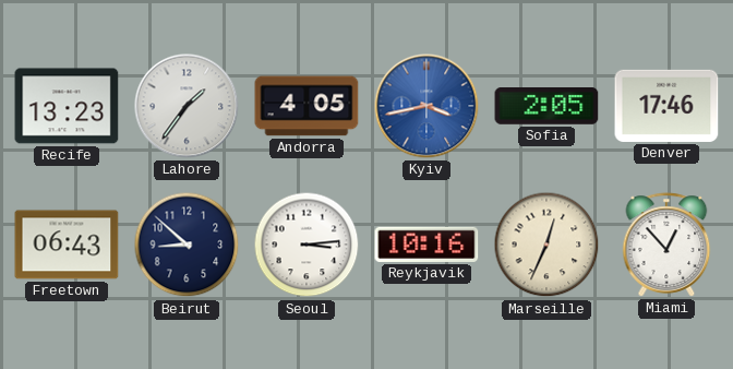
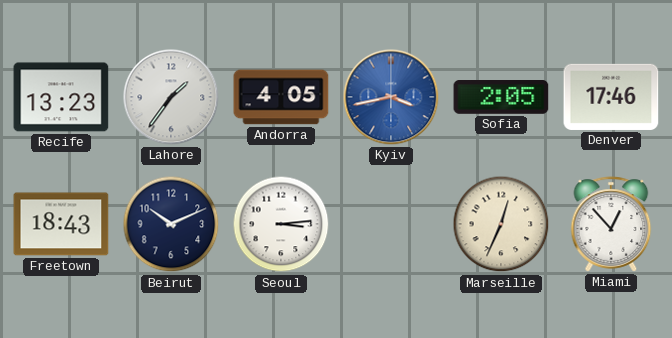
Freetown: 06:43 -> 18:43
Beirut: 8:52 -> 10:11
Reykjavik: 10:16 -> none
